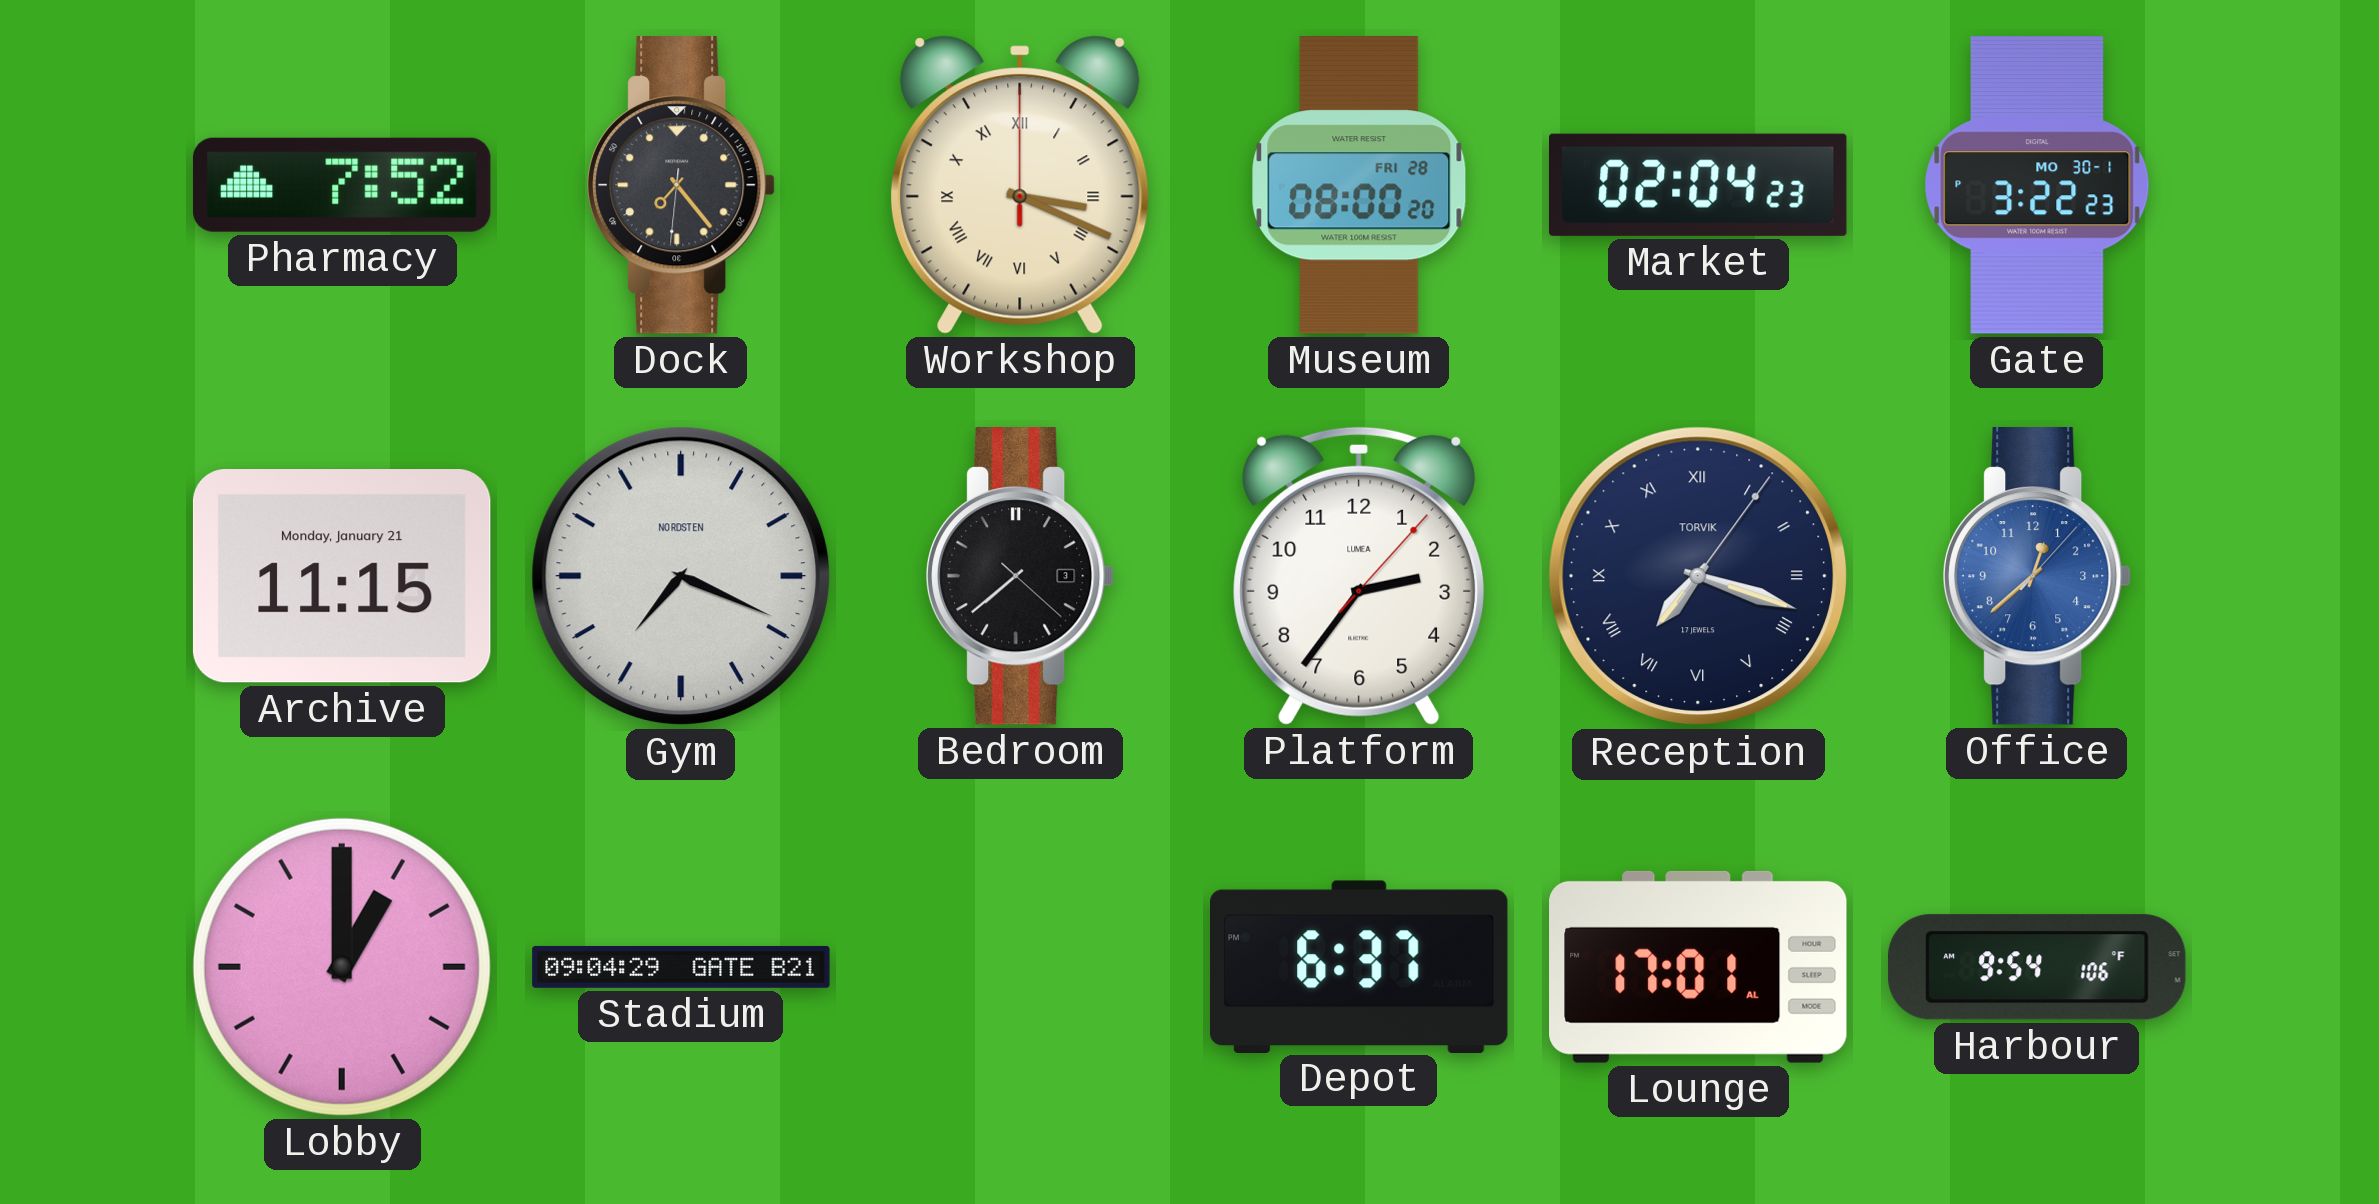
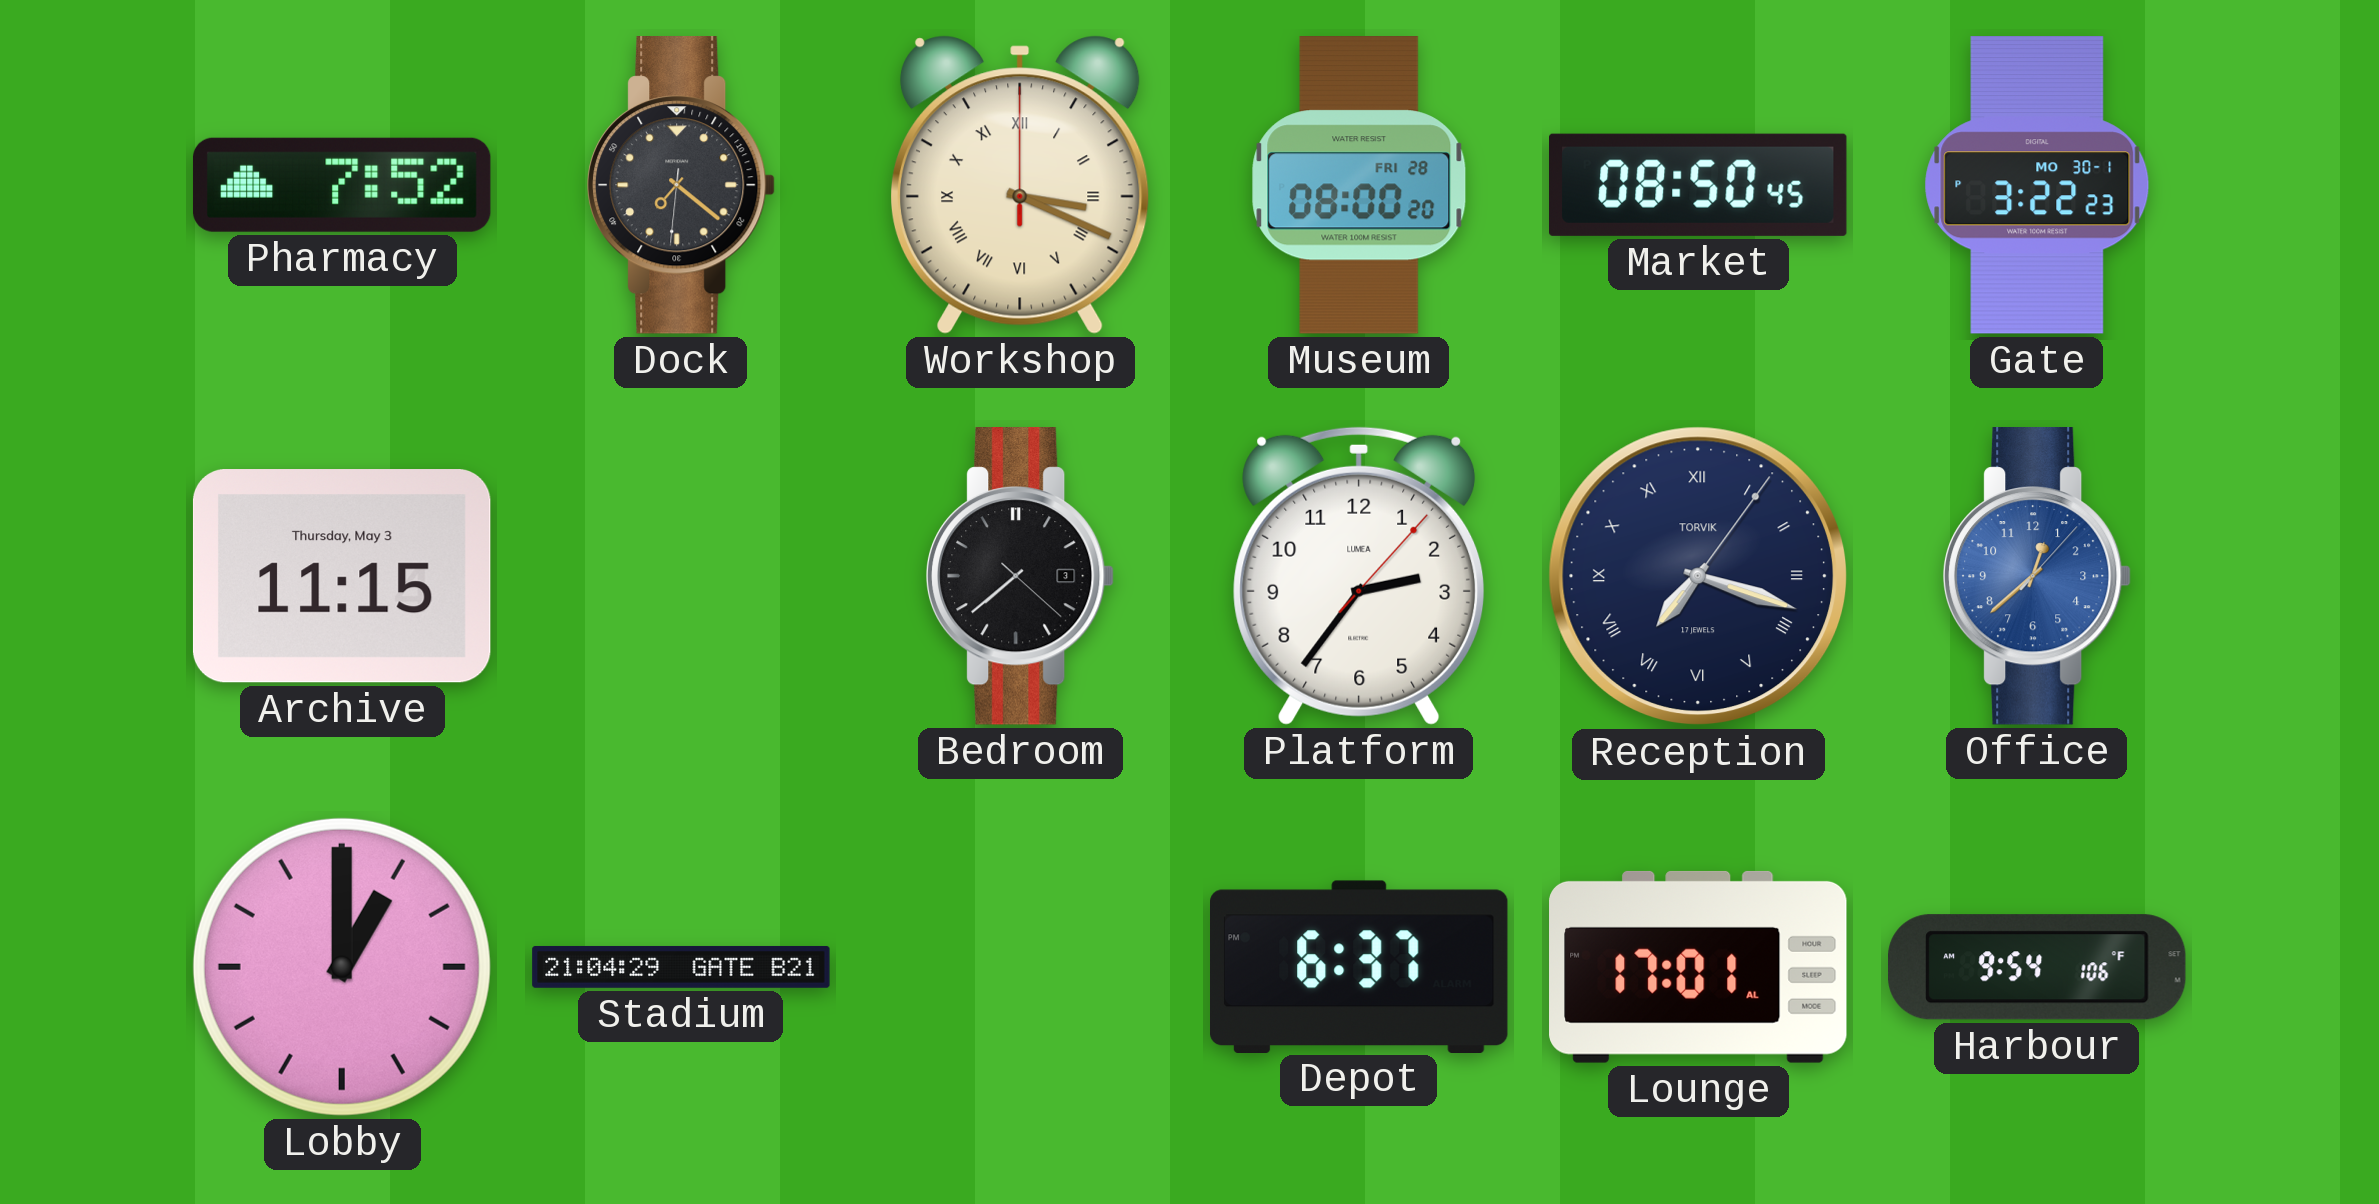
Dock: 7:23 -> 7:21
Market: 02:04 -> 08:50
Archive date: Monday, January 21 -> Thursday, May 3
Gym: 7:19 -> none
Stadium: 09:04 -> 21:04
